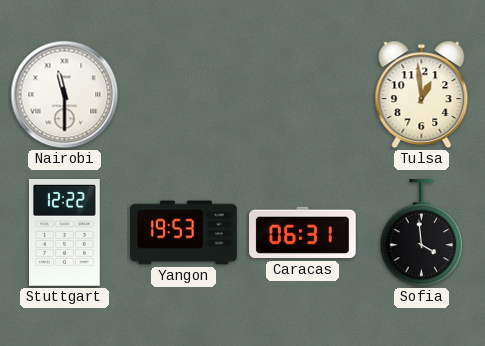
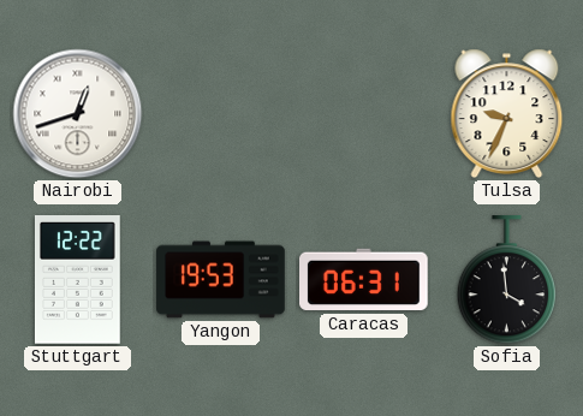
Nairobi: 11:30 -> 12:42
Tulsa: 12:59 -> 9:34
